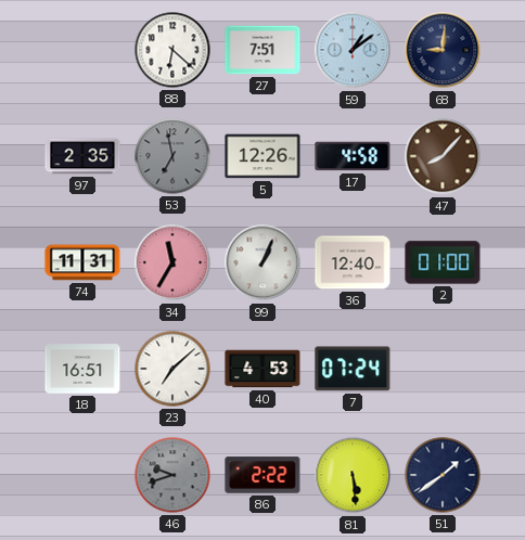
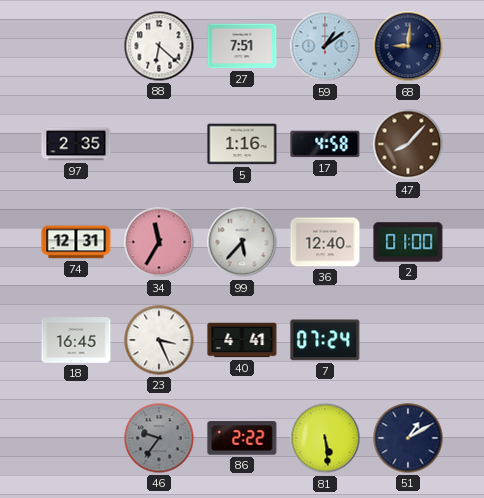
53: 6:58 -> none
5: 12:26 -> 1:16
74: 11:31 -> 12:31
99: 1:04 -> 5:37
18: 16:51 -> 16:45
23: 7:08 -> 3:26
40: 4:53 -> 4:41
46: 9:42 -> 9:36
51: 1:39 -> 1:10
